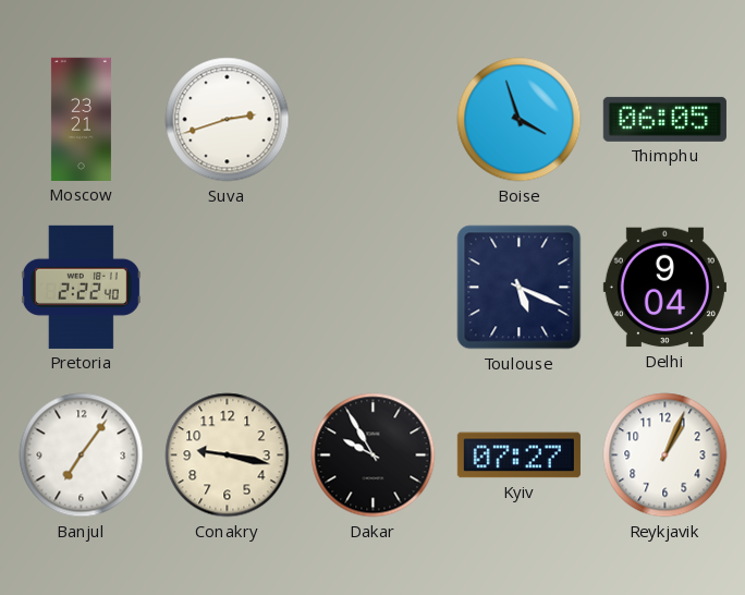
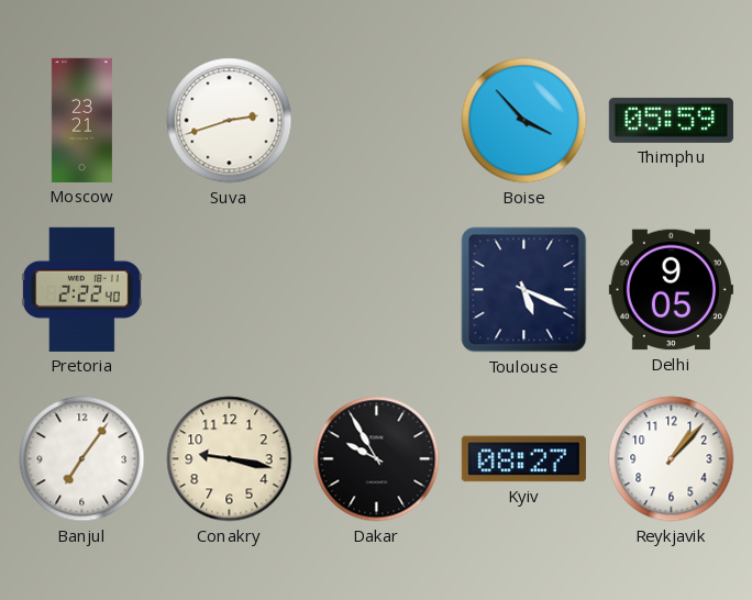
Boise: 3:57 -> 3:53
Thimphu: 06:05 -> 05:59
Delhi: 9:04 -> 9:05
Kyiv: 07:27 -> 08:27
Reykjavik: 1:04 -> 1:07
